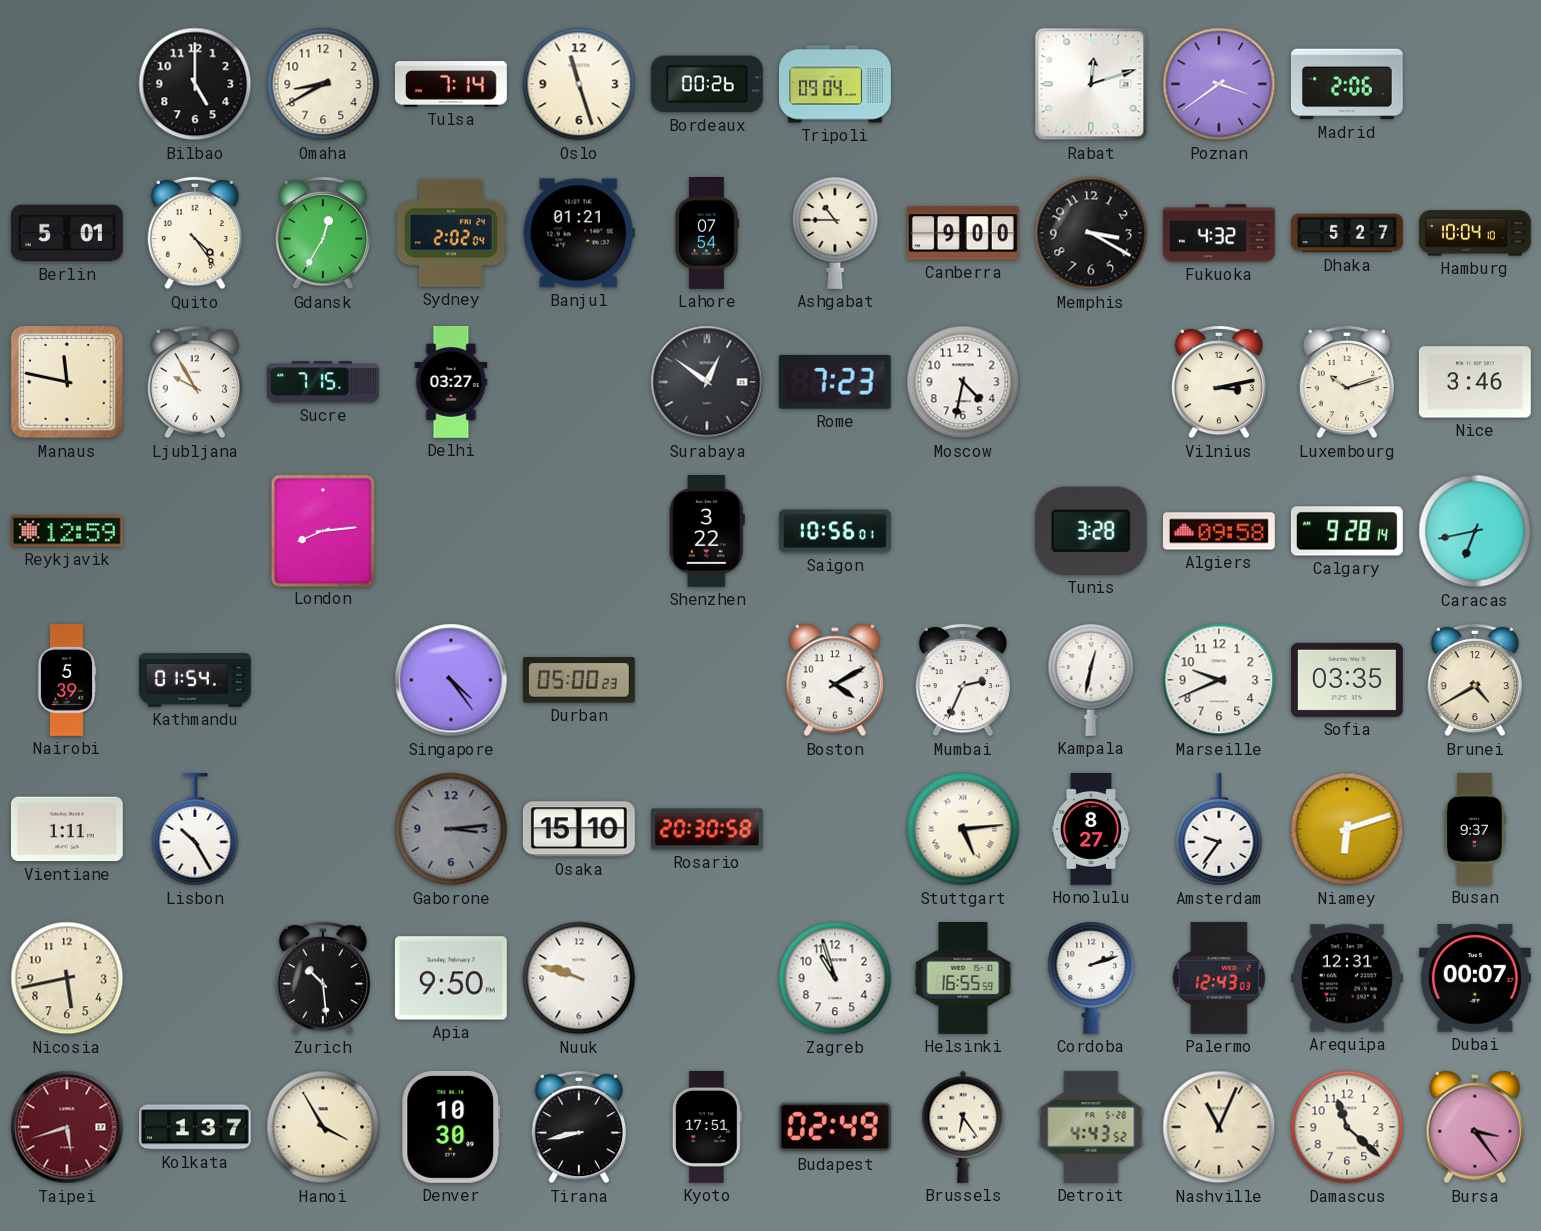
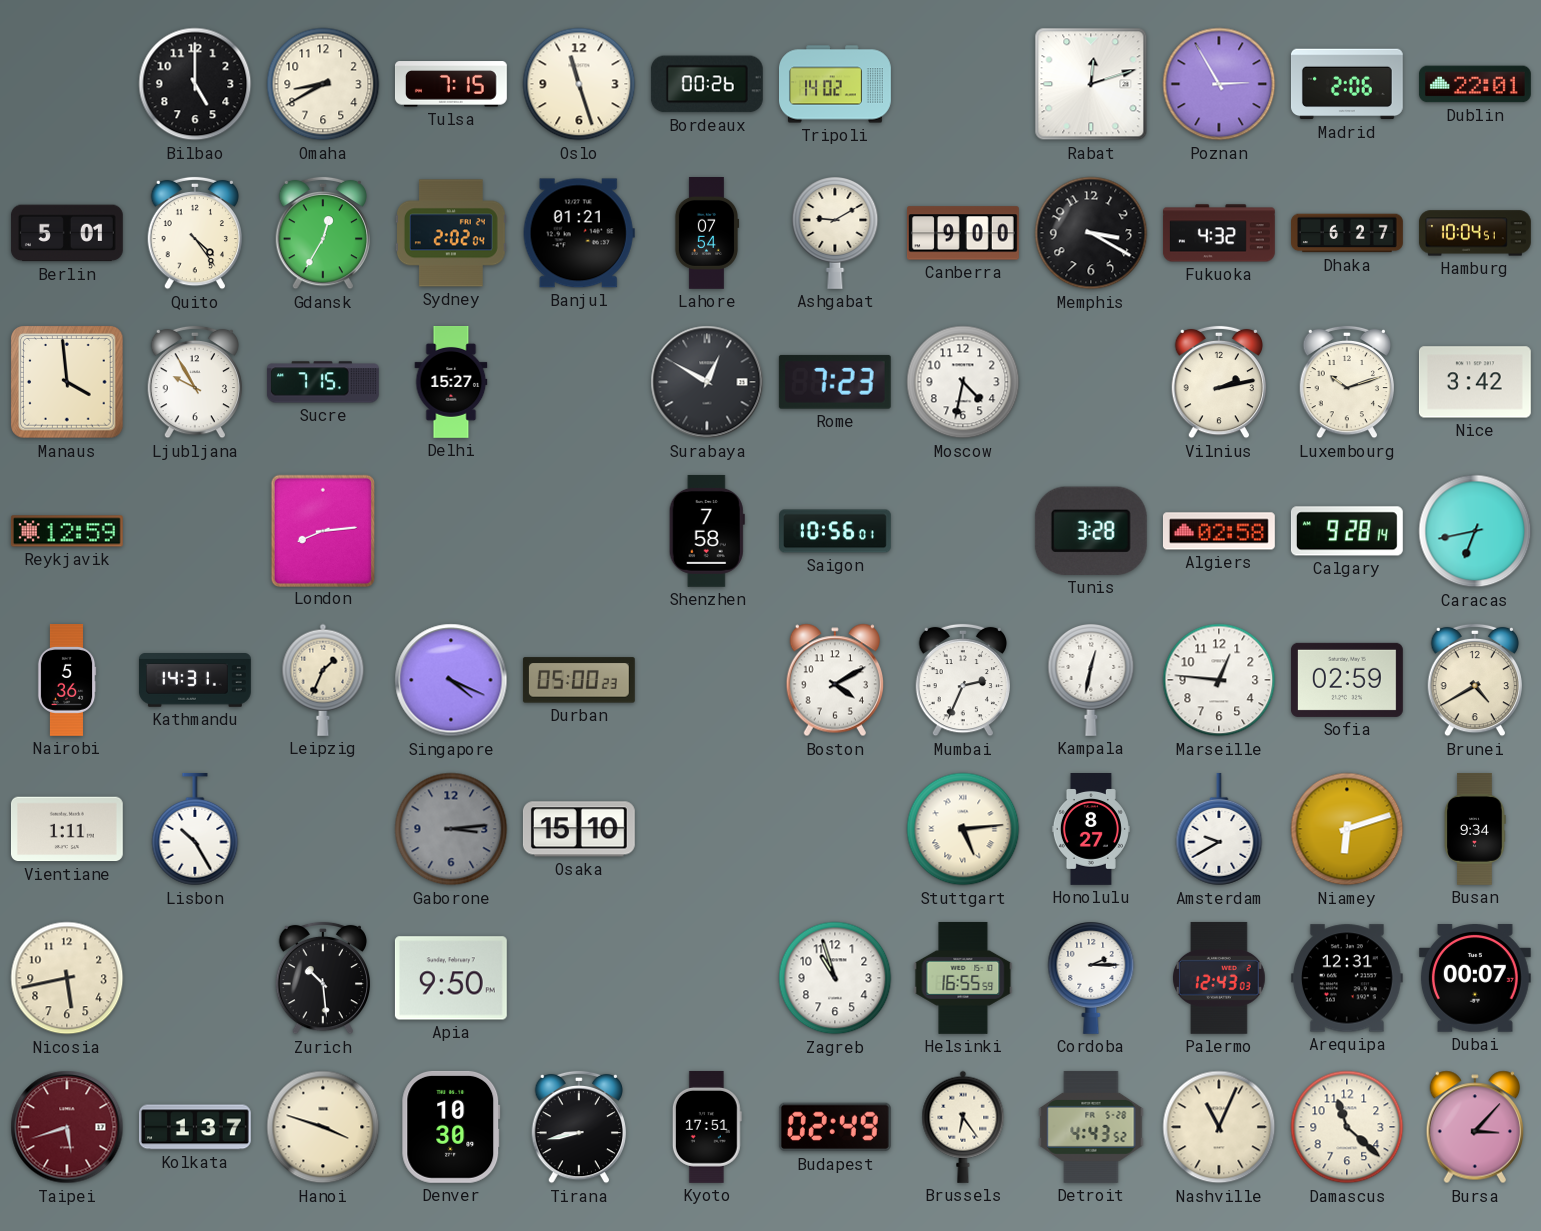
Tulsa: 7:14 -> 7:15
Tripoli: 09:04 -> 14:02
Poznan: 3:39 -> 2:55
Dublin: none -> 22:01
Ashgabat: 10:45 -> 9:10
Dhaka: 5:27 -> 6:27
Hamburg: 10:04:10 -> 10:04:51
Manaus: 11:47 -> 3:59
Delhi: 03:27 -> 15:27
Surabaya: 12:51 -> 12:50
Vilnius: 3:13 -> 2:13
Nice: 3:46 -> 3:42
Shenzhen: 3:22 -> 7:58
Algiers: 09:58 -> 02:58
Nairobi: 5:39 -> 5:36
Kathmandu: 01:54 -> 14:31
Leipzig: none -> 1:34
Singapore: 4:24 -> 4:19
Marseille: 9:41 -> 12:46
Sofia: 03:35 -> 02:59
Rosario: 20:30 -> none
Amsterdam: 9:36 -> 9:40
Busan: 9:37 -> 9:34
Nuuk: 9:48 -> none
Cordoba: 2:12 -> 2:15
Hanoi: 3:55 -> 3:48
Bursa: 3:24 -> 3:07
